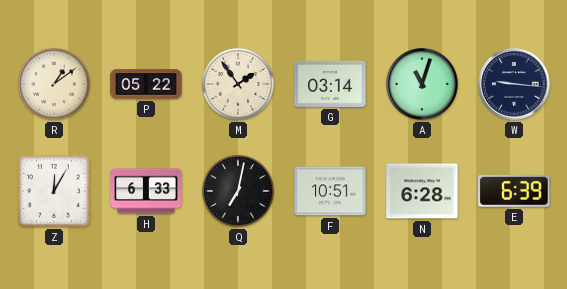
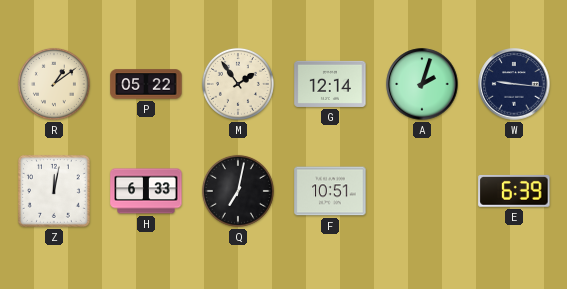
G: 03:14 -> 12:14
A: 11:03 -> 2:03
Z: 12:05 -> 12:02
N: 6:28 -> none
